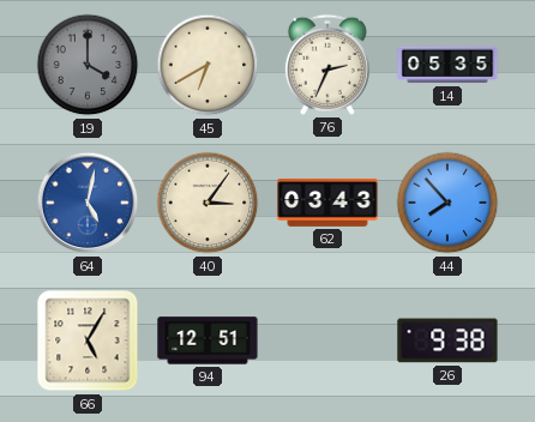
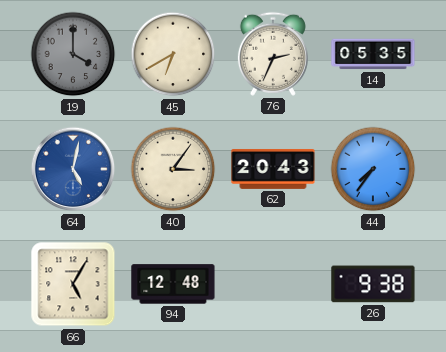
62: 03:43 -> 20:43
44: 7:53 -> 7:36
94: 12:51 -> 12:48
